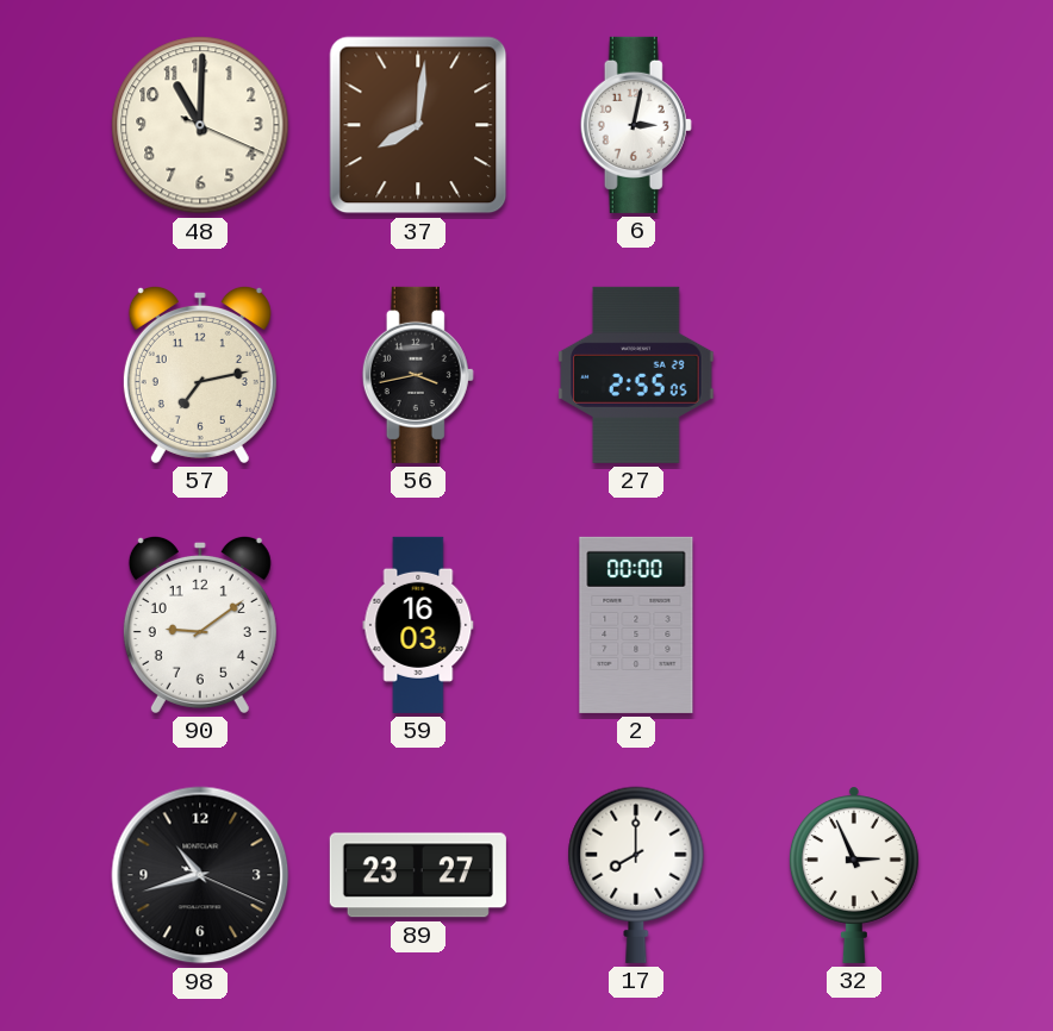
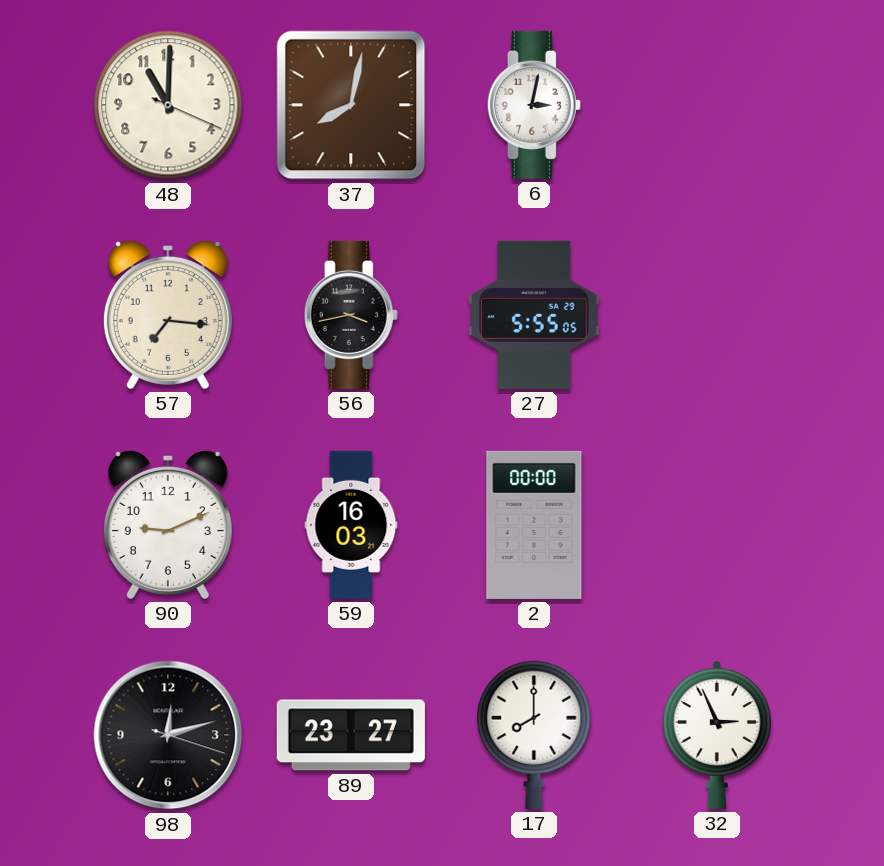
37: 8:01 -> 8:02
57: 7:13 -> 7:16
27: 2:55 -> 5:55
90: 9:09 -> 9:11
98: 10:42 -> 12:12
